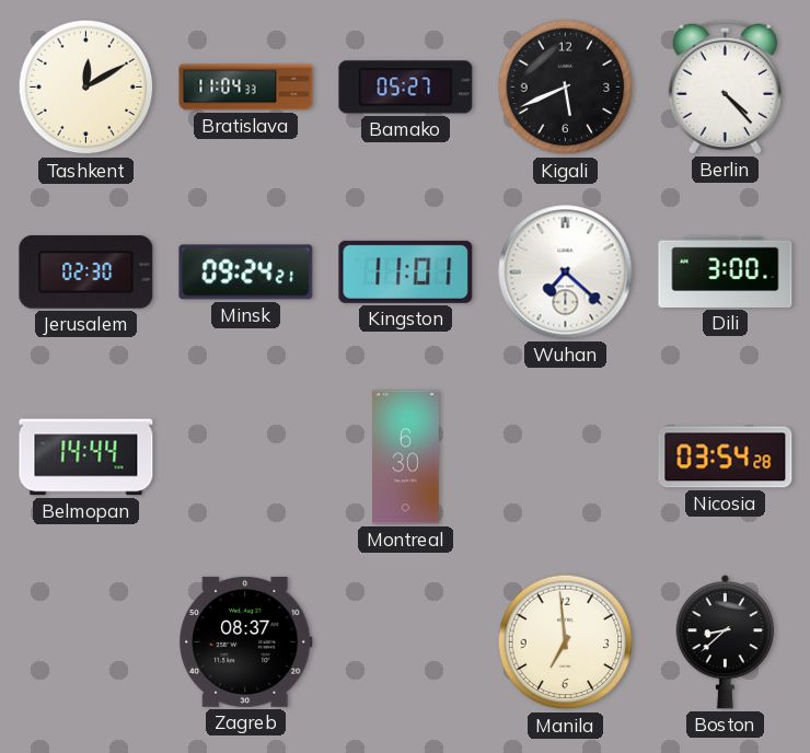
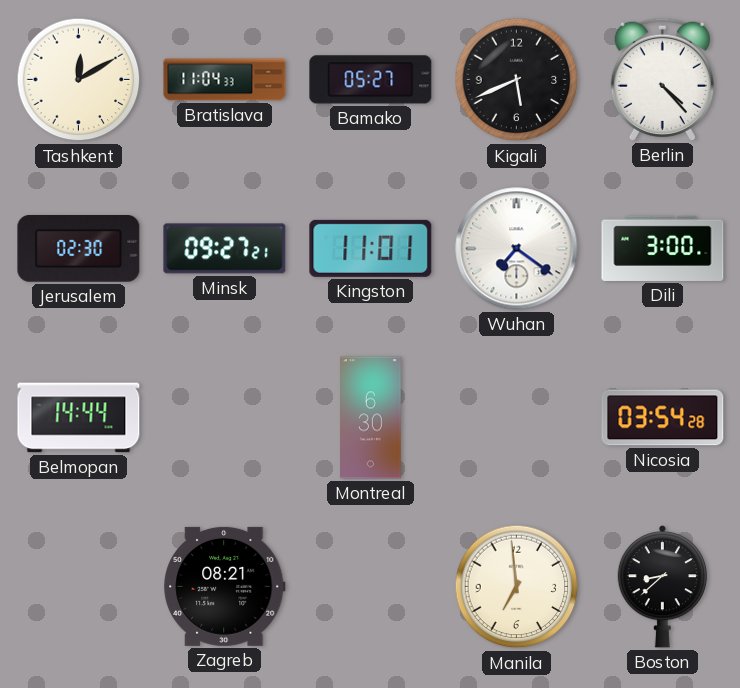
Minsk: 09:24 -> 09:27
Wuhan: 7:22 -> 7:21
Zagreb: 08:37 -> 08:21
